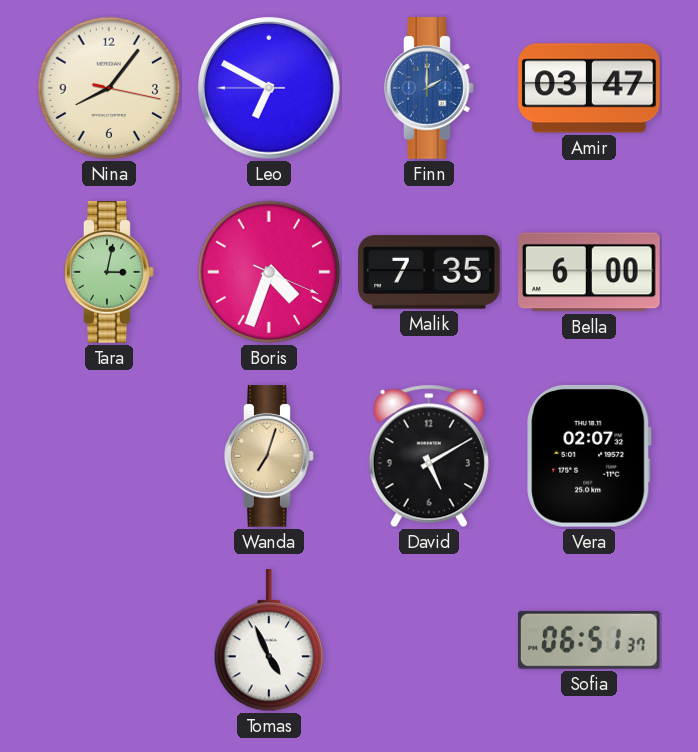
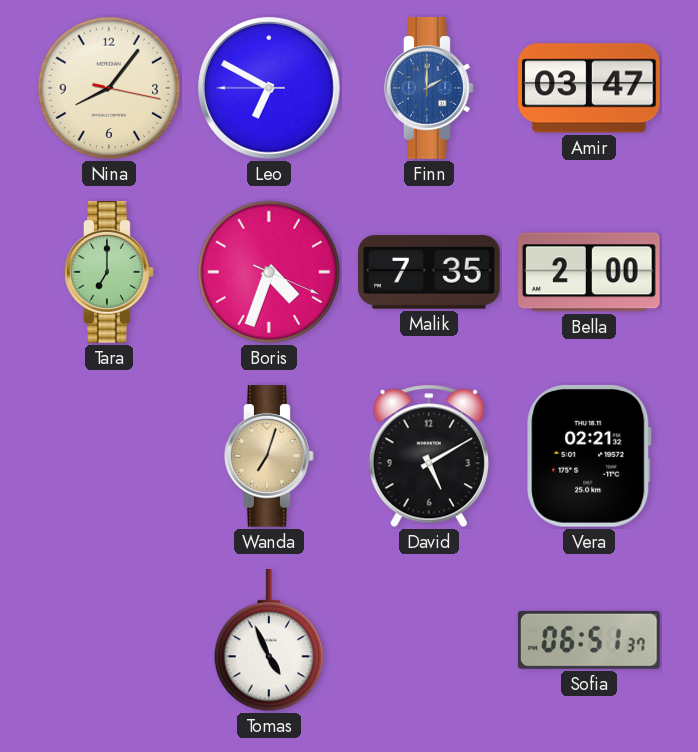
Tara: 3:02 -> 7:00
Bella: 6:00 -> 2:00
Vera: 02:07 -> 02:21
